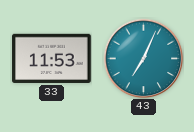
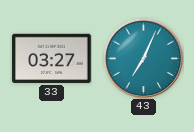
33: 11:53 -> 03:27
